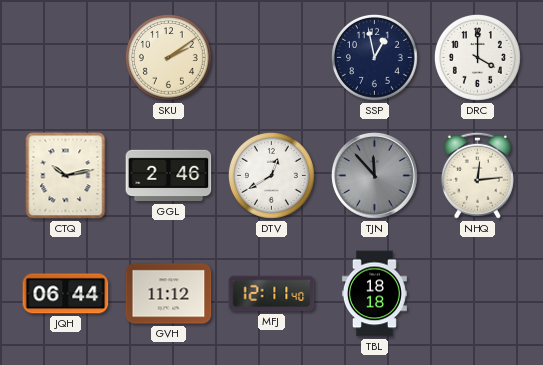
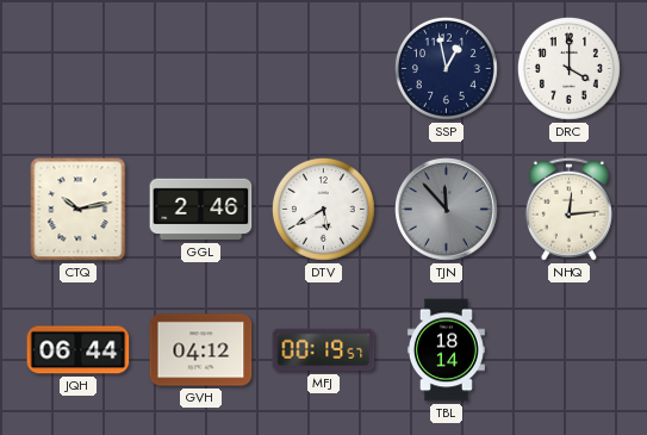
SKU: 2:09 -> none
DTV: 12:40 -> 5:40
GVH: 11:12 -> 04:12
MFJ: 12:11 -> 00:19
TBL: 18:18 -> 18:14
